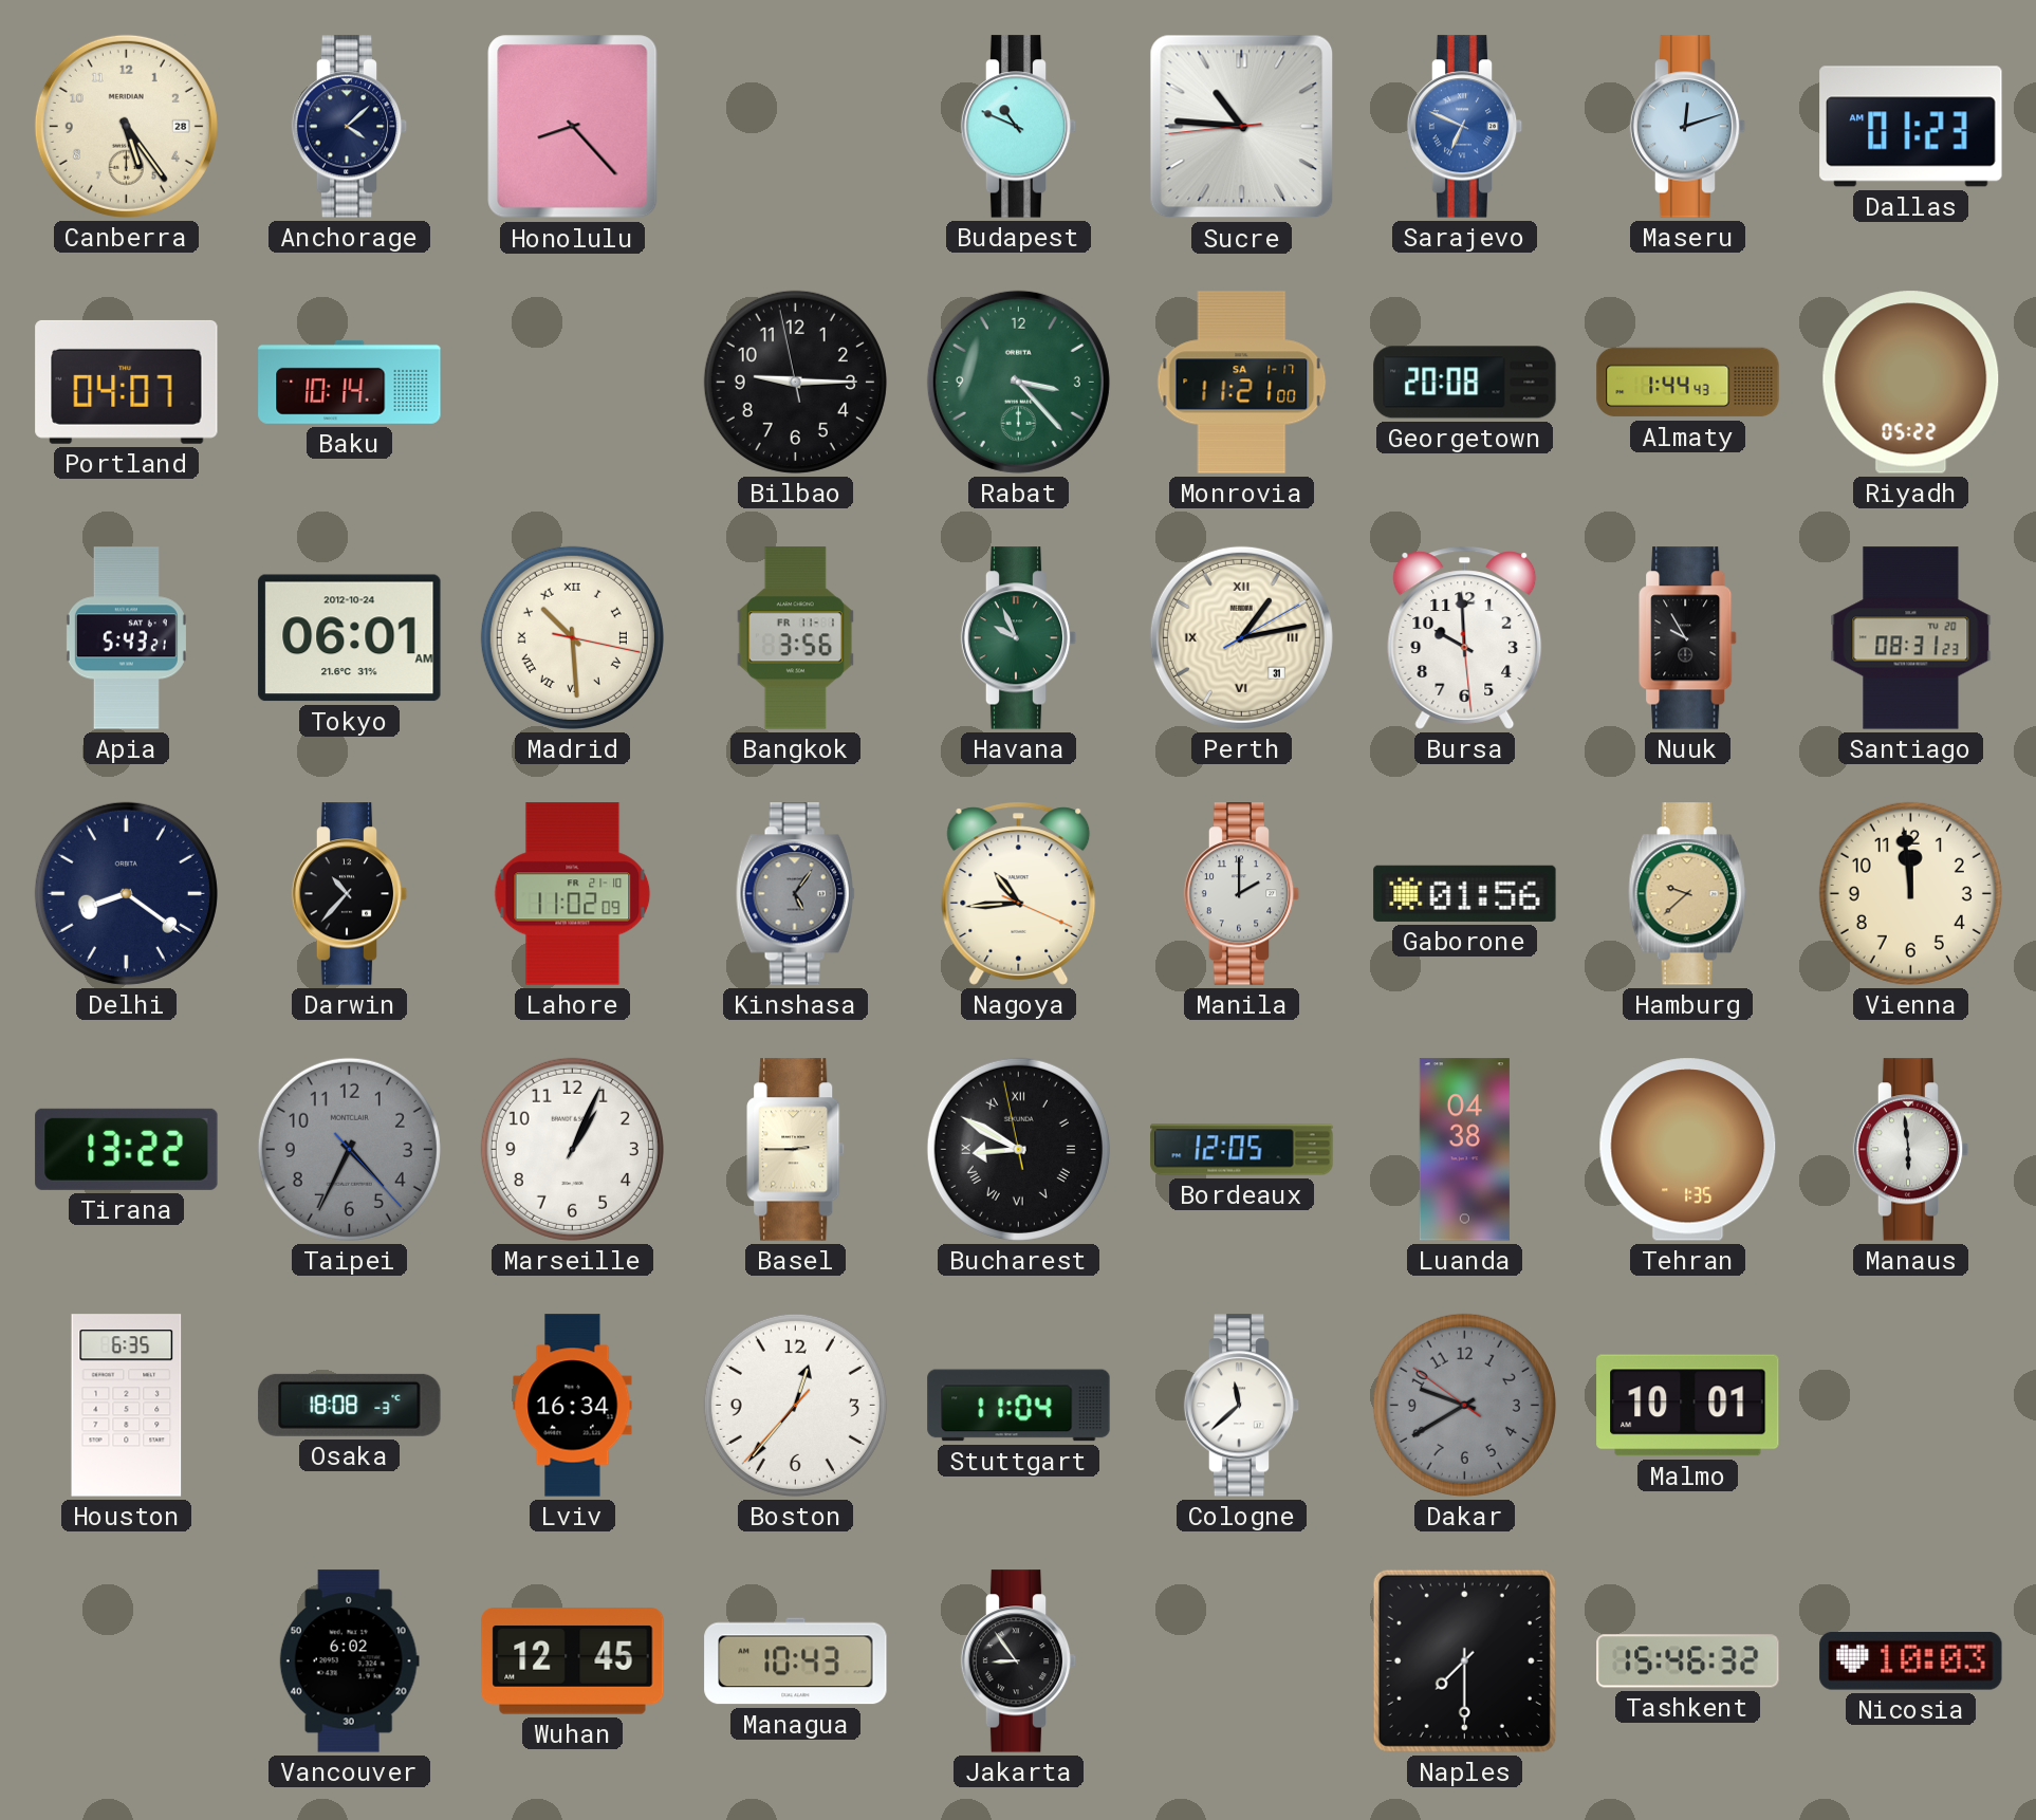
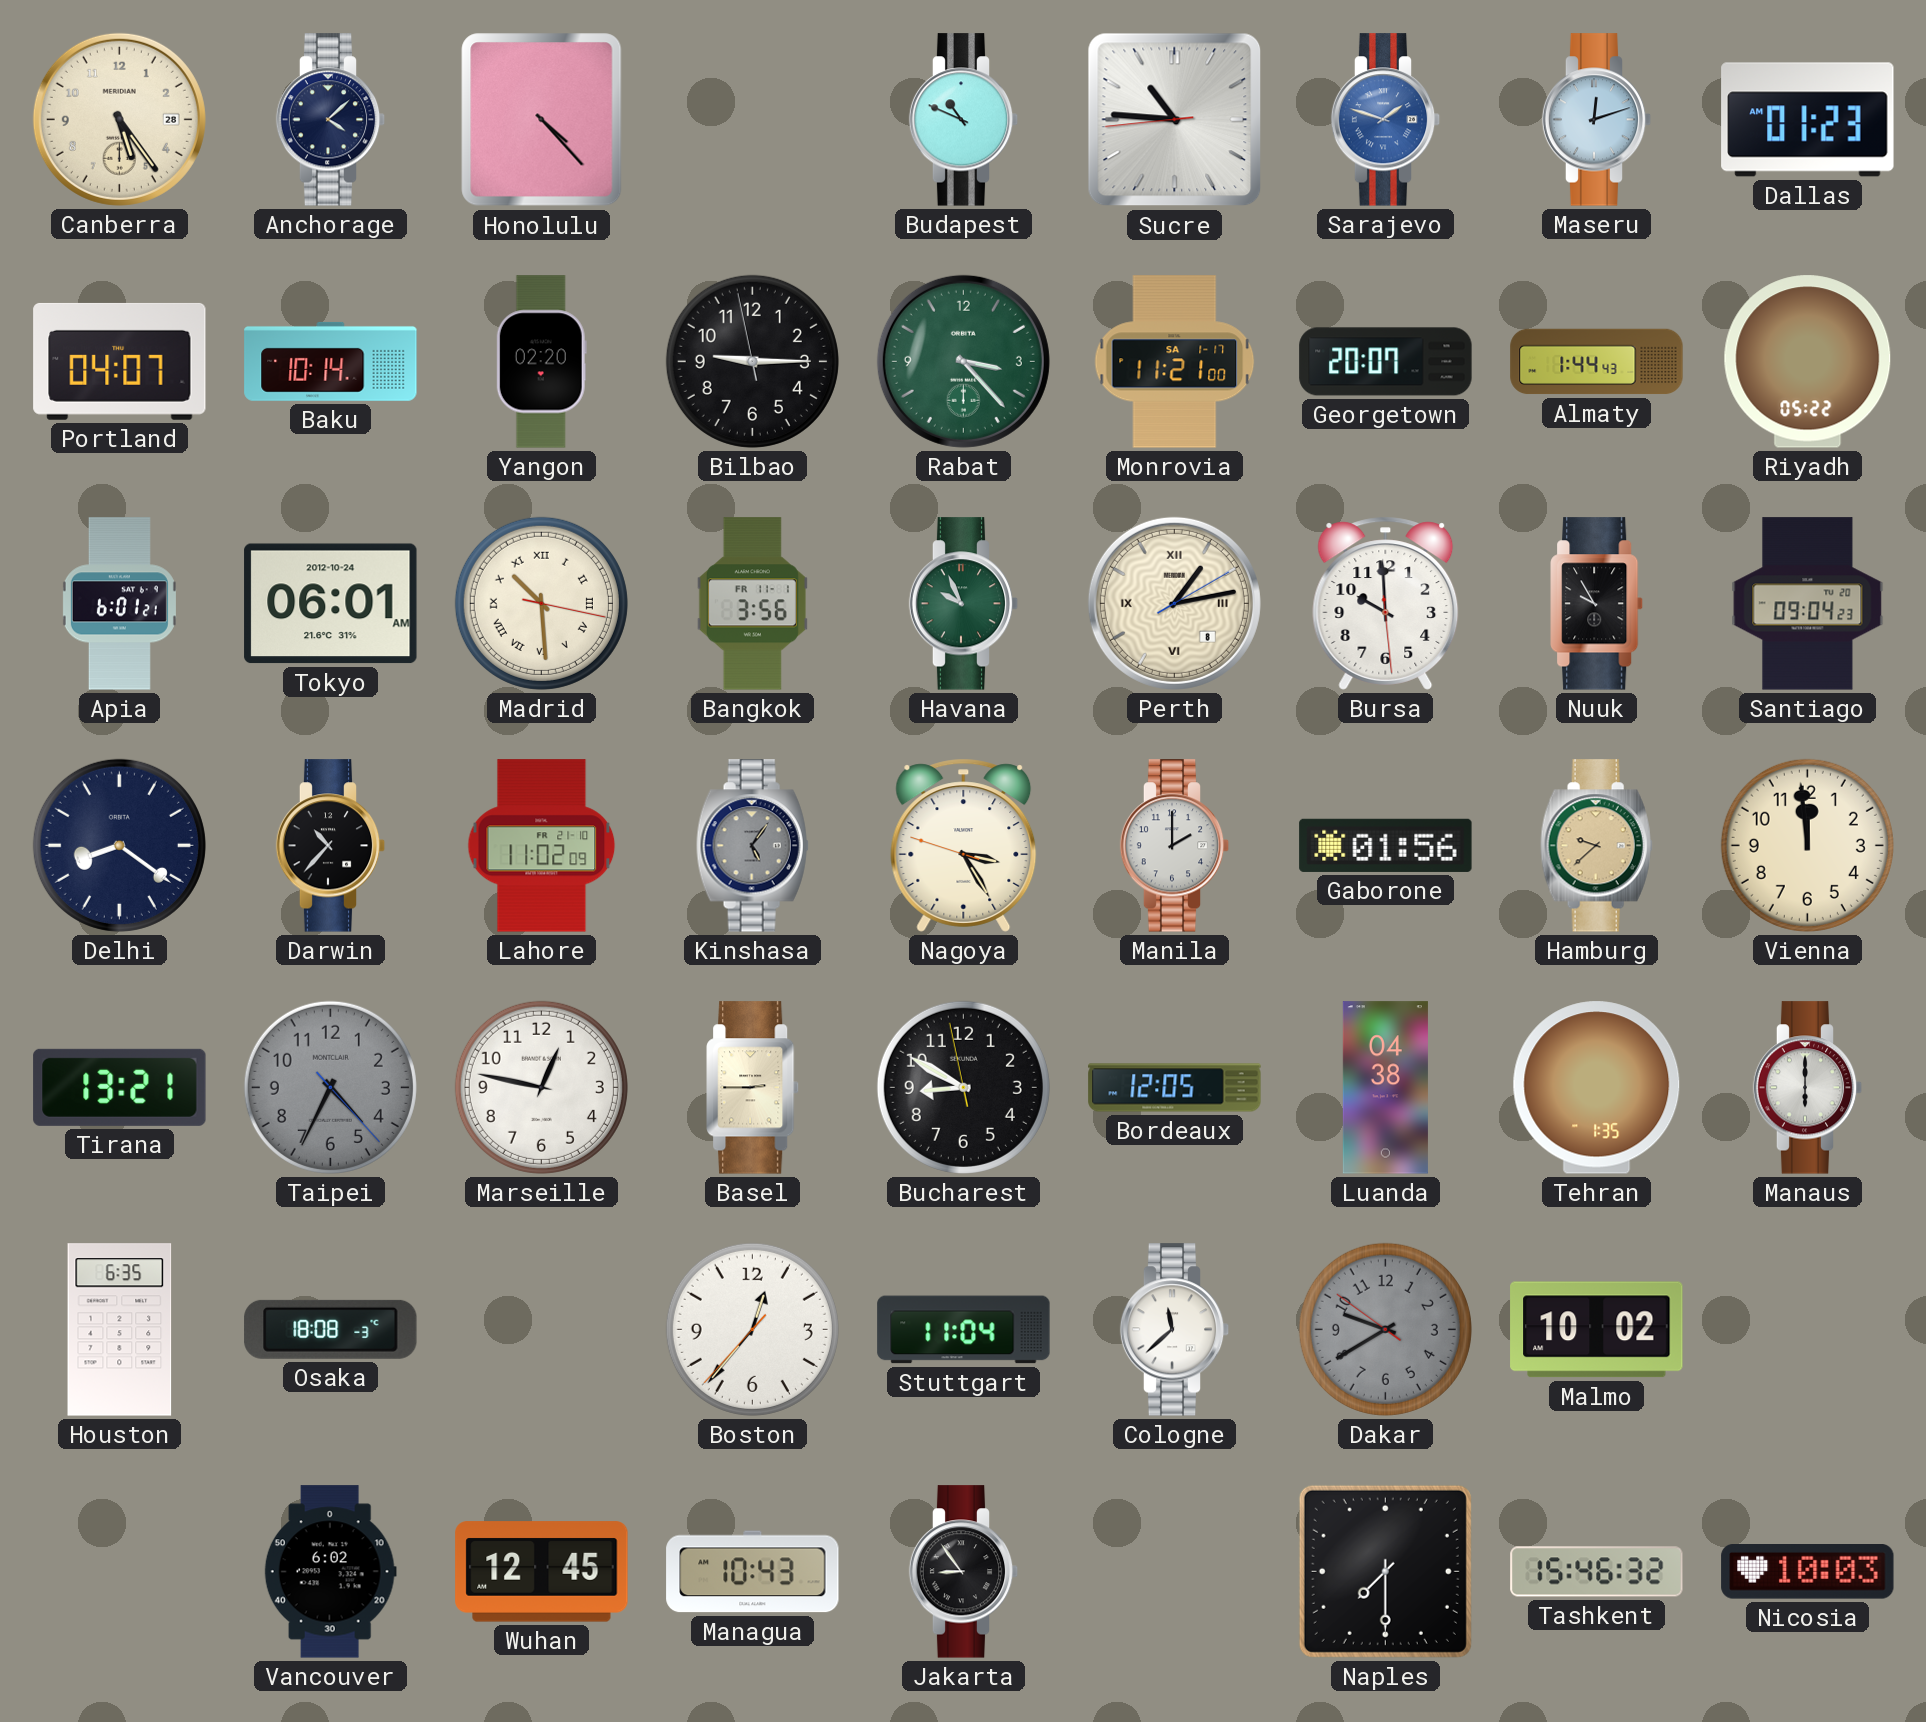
Honolulu: 8:23 -> 4:23
Sarajevo: 6:49 -> 1:48
Yangon: none -> 02:20
Georgetown: 20:08 -> 20:07
Apia: 5:43 -> 6:01
Perth date: 31 -> 8
Santiago: 08:31 -> 09:04
Nagoya: 10:44 -> 3:24
Tirana: 13:22 -> 13:21
Marseille: 1:04 -> 12:47
Bucharest numerals: Roman -> Arabic
Manaus: 5:59 -> 6:00
Lviv: 16:34 -> none
Malmo: 10:01 -> 10:02
